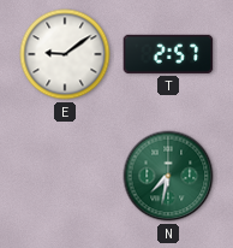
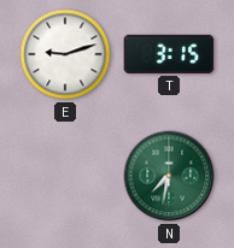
E: 9:09 -> 9:12
T: 2:57 -> 3:15
